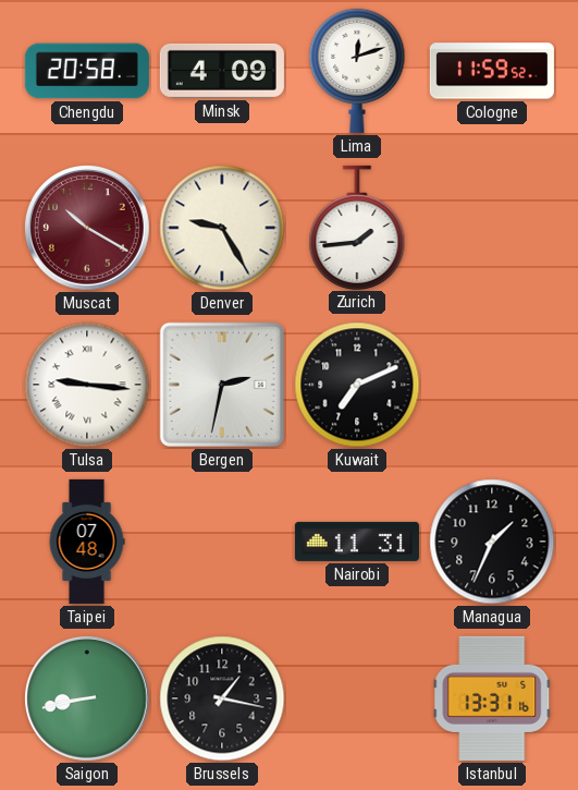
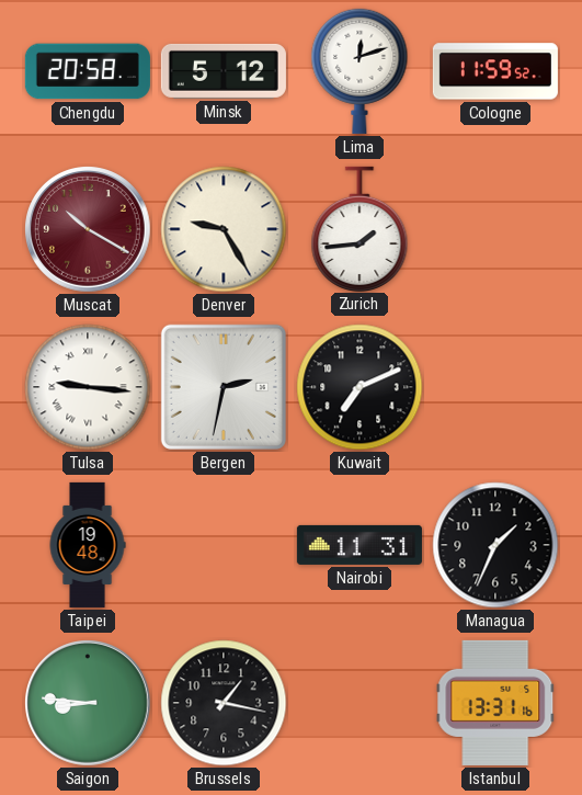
Minsk: 4:09 -> 5:12
Taipei: 07:48 -> 19:48
Saigon: 8:43 -> 8:46
